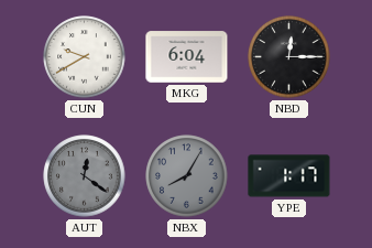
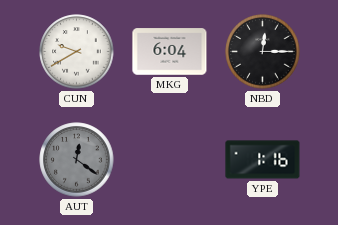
NBX: 8:05 -> none
YPE: 1:17 -> 1:16
